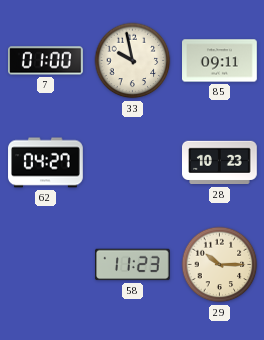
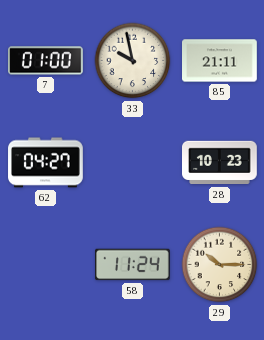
85: 09:11 -> 21:11
58: 11:23 -> 11:24
